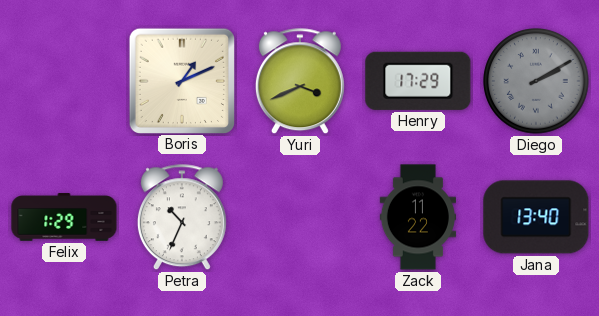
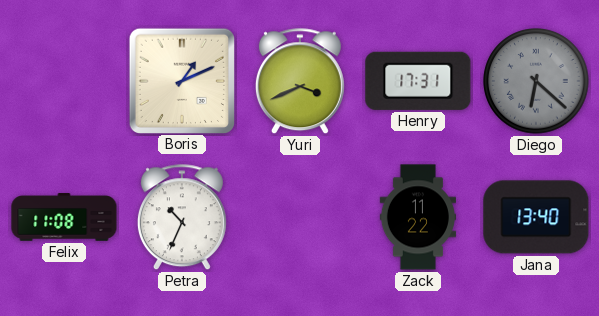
Henry: 17:29 -> 17:31
Diego: 2:10 -> 6:22
Felix: 1:29 -> 11:08
